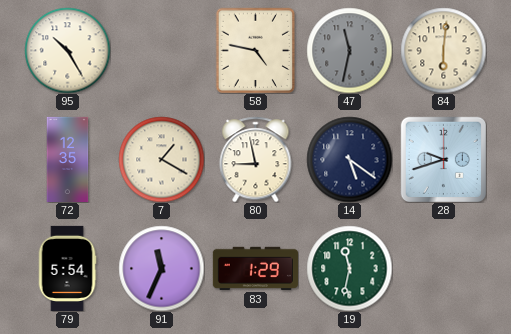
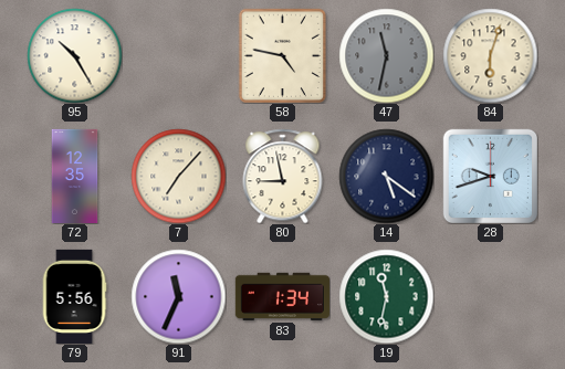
84: 6:01 -> 6:03
7: 1:20 -> 7:07
79: 5:54 -> 5:56
83: 1:29 -> 1:34
